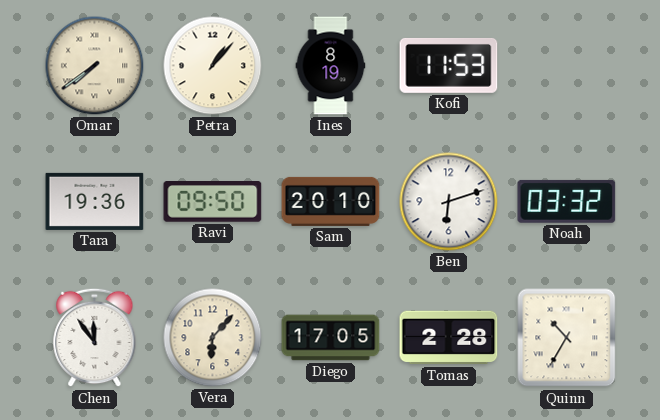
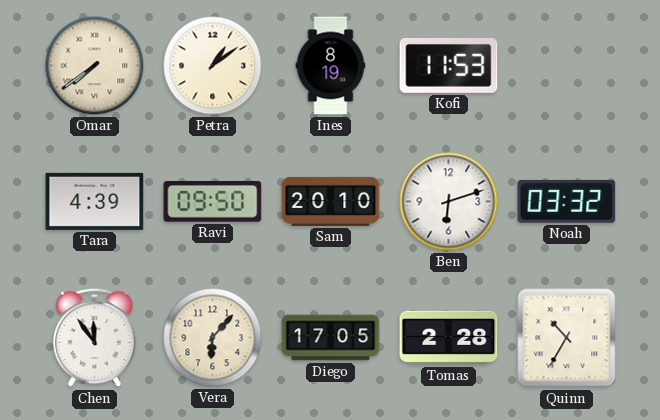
Petra: 1:07 -> 1:09
Tara: 19:36 -> 4:39
